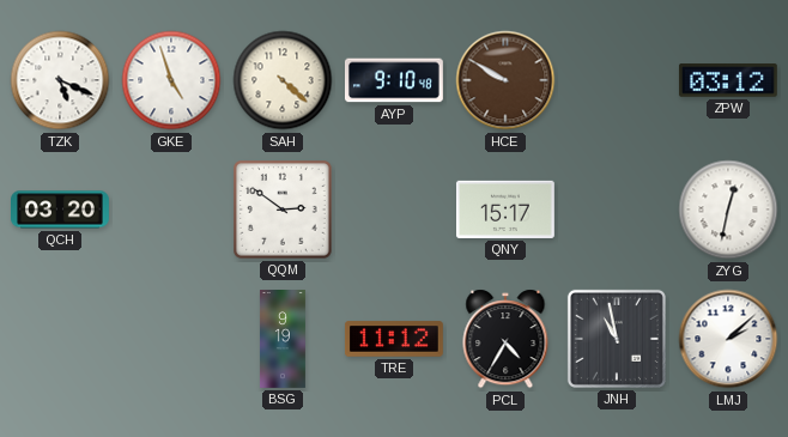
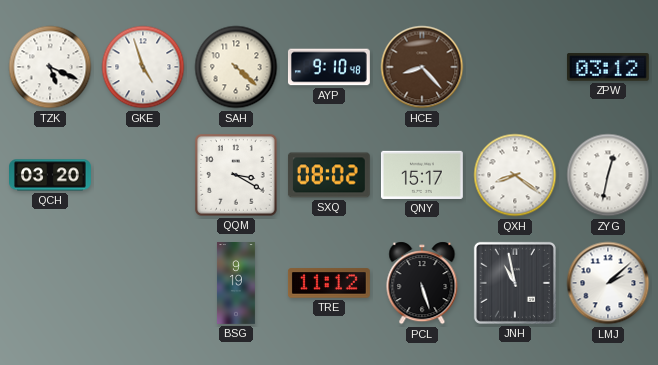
HCE: 9:50 -> 8:23
QQM: 2:51 -> 3:20
SXQ: none -> 08:02
QXH: none -> 8:21
PCL: 4:35 -> 5:27
